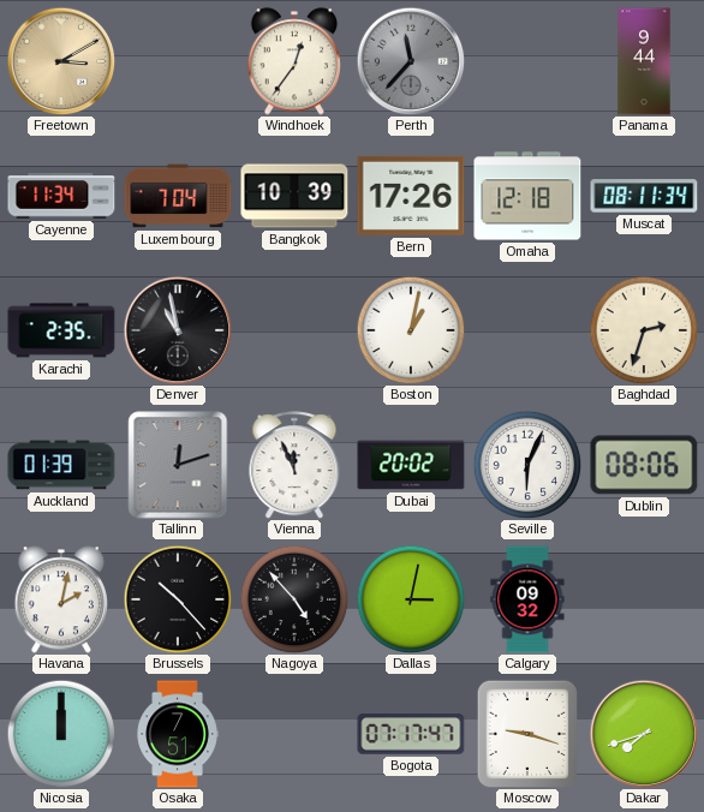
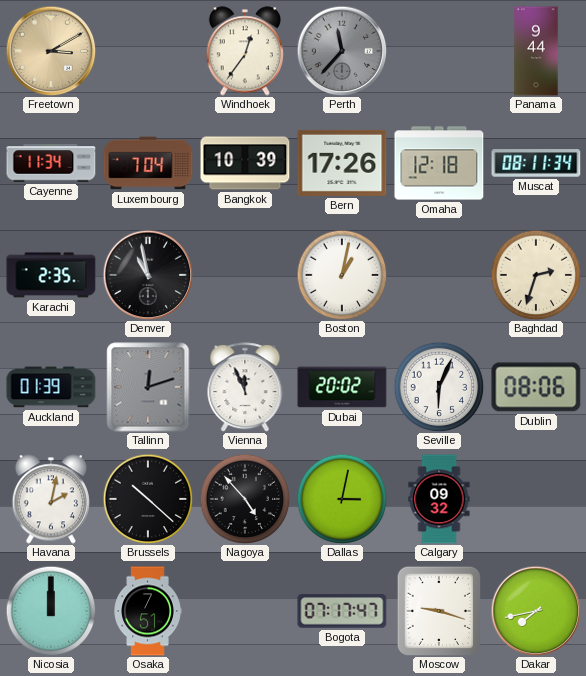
Brussels: 10:23 -> 10:22
Dakar: 7:42 -> 7:43
